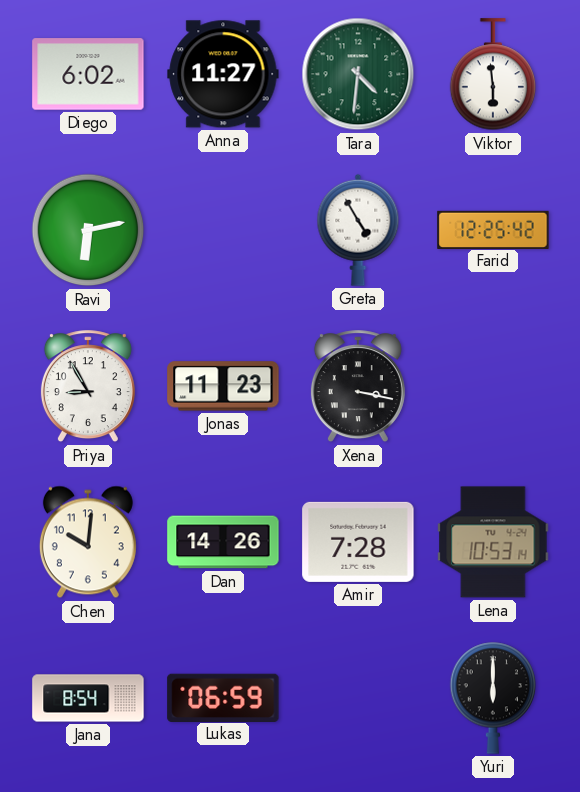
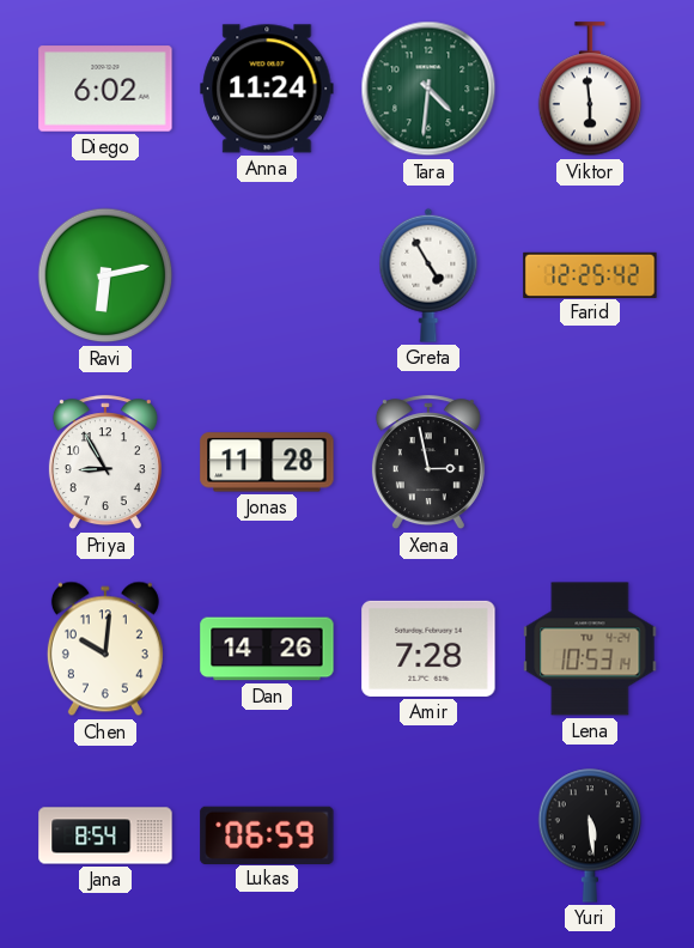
Anna: 11:27 -> 11:24
Jonas: 11:23 -> 11:28
Xena: 3:17 -> 2:58
Yuri: 6:00 -> 5:29
